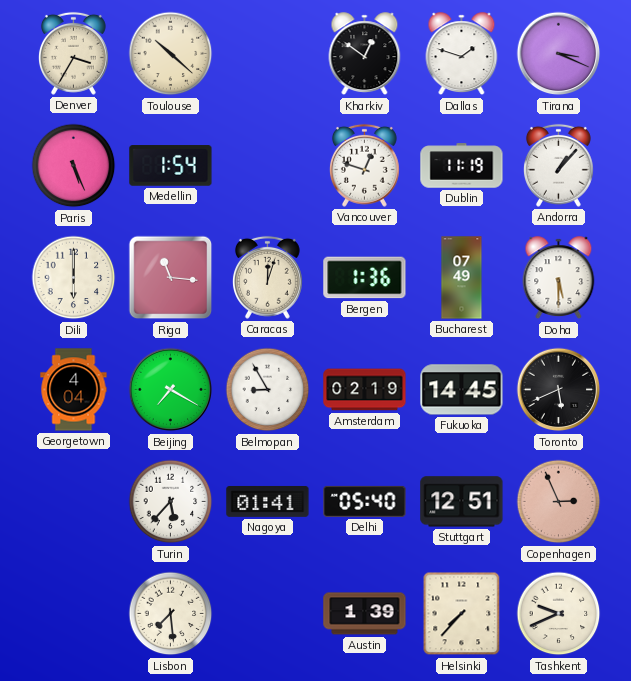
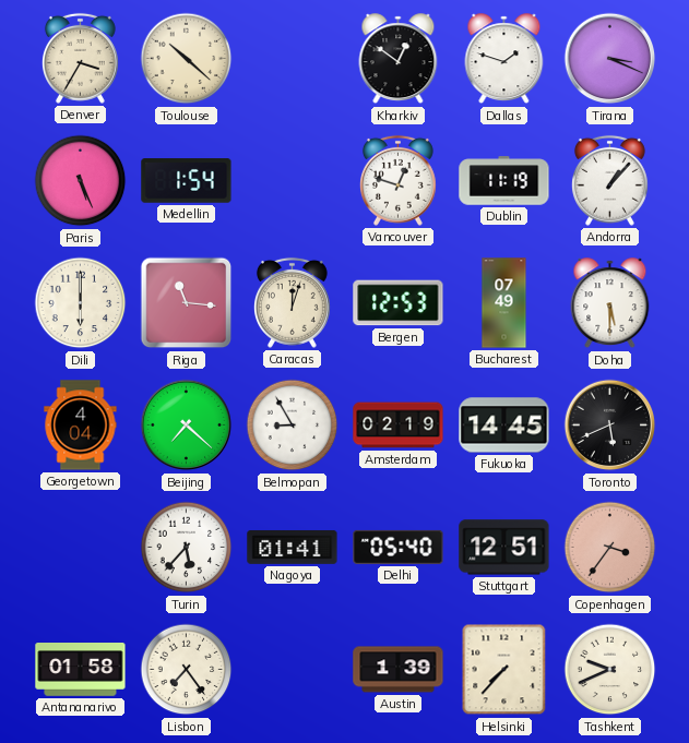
Bergen: 1:36 -> 12:53
Beijing: 7:20 -> 7:22
Copenhagen: 2:56 -> 3:36
Antananarivo: none -> 01:58
Lisbon: 7:29 -> 7:24
